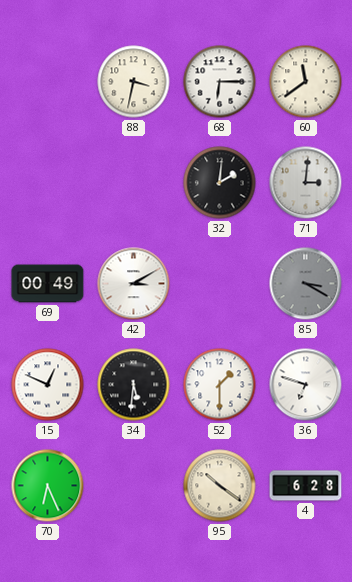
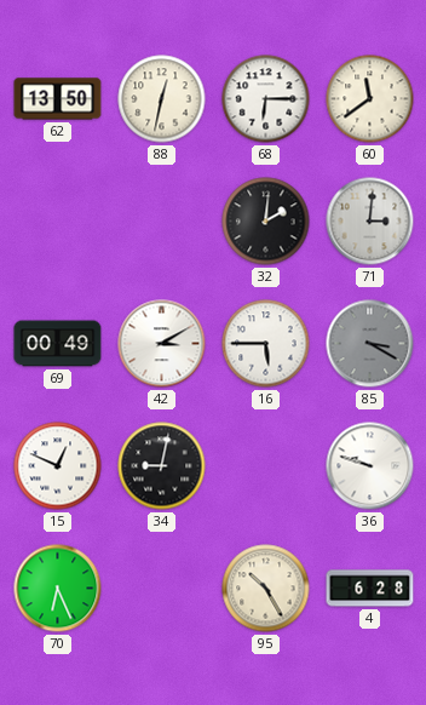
62: none -> 13:50
88: 3:32 -> 12:32
16: none -> 5:45
34: 5:31 -> 9:02
52: 1:30 -> none
36: 6:48 -> 9:48
95: 10:21 -> 10:25
